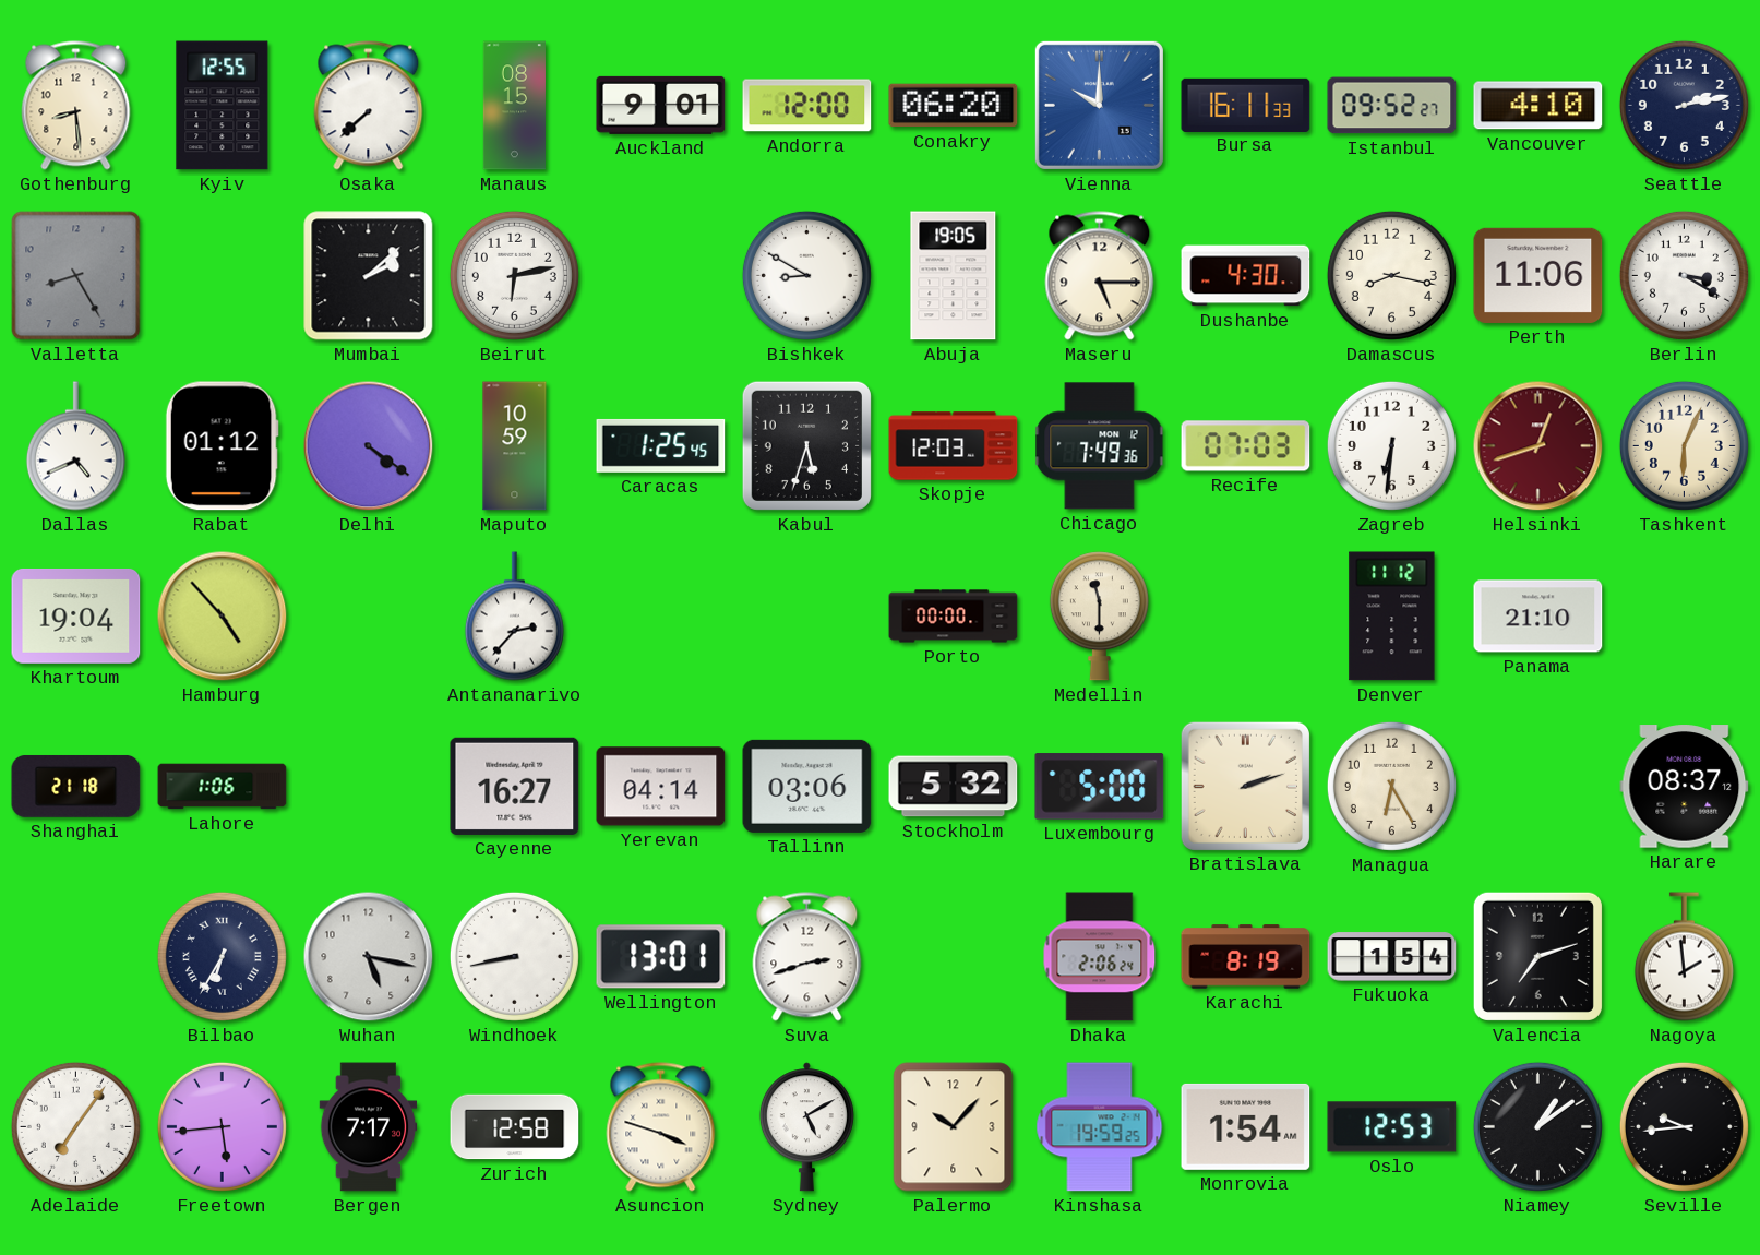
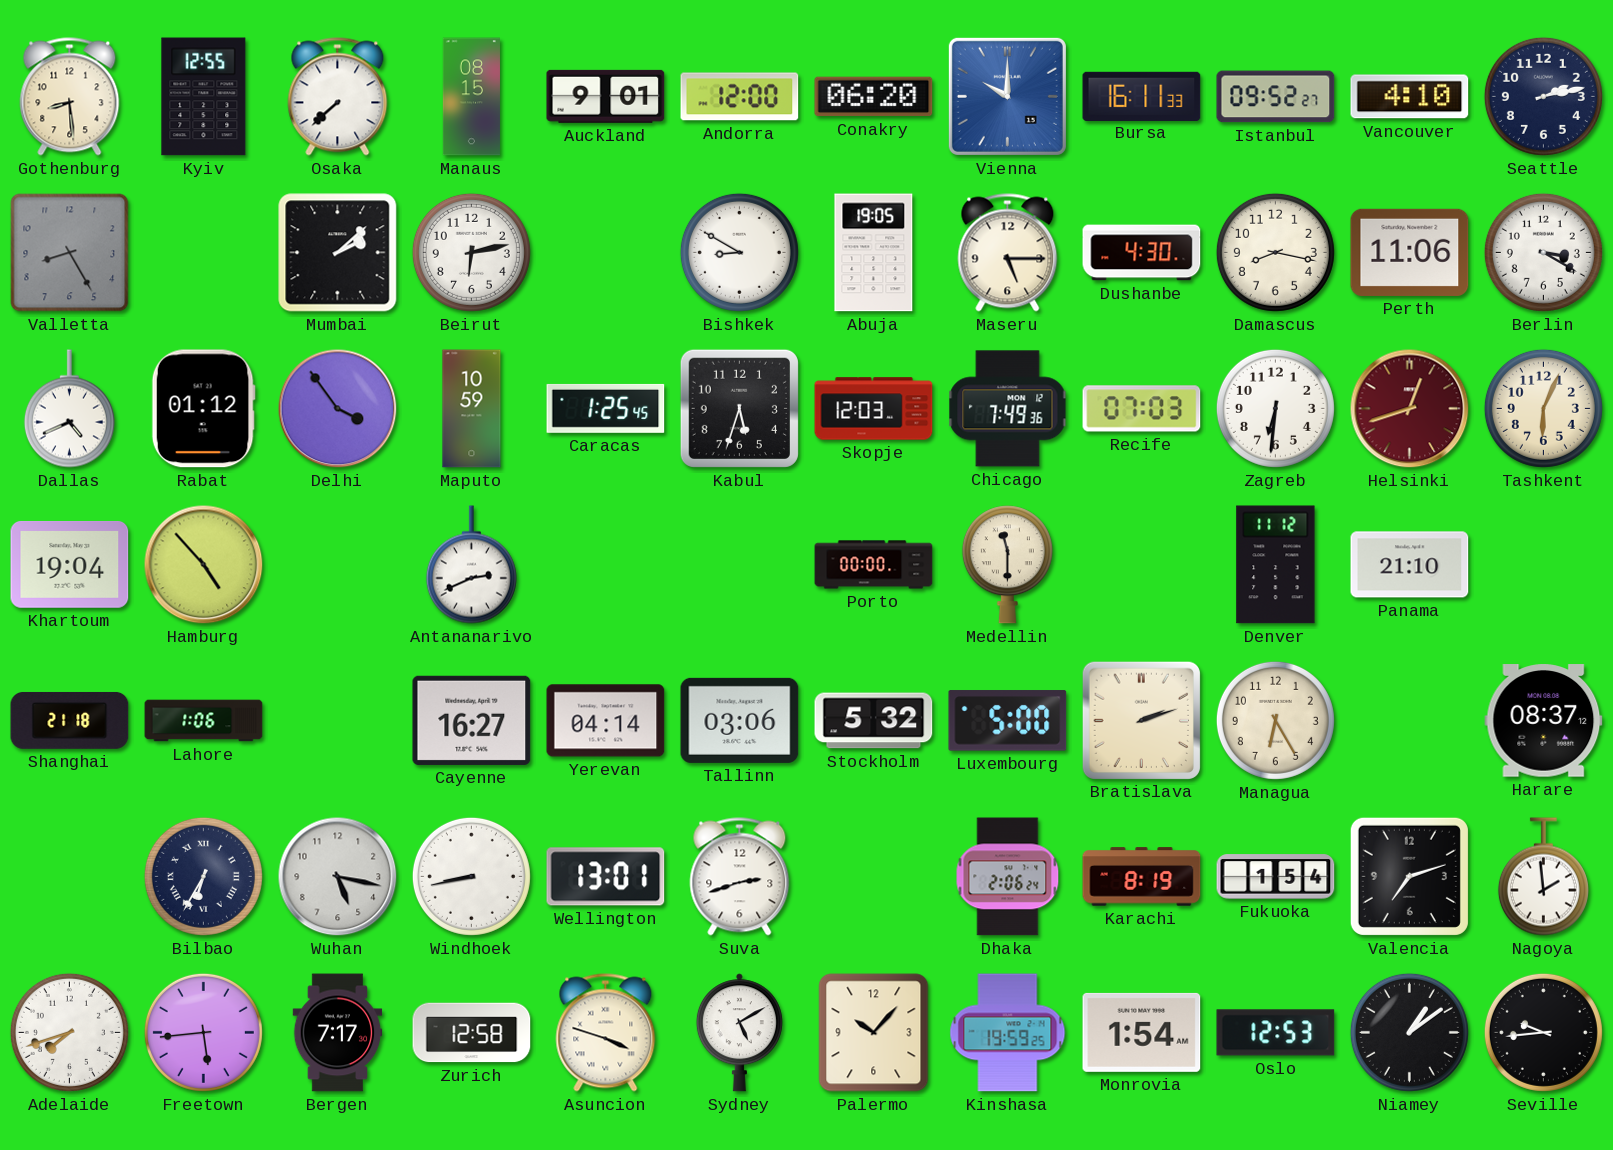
Delhi: 4:21 -> 3:54
Antananarivo: 2:37 -> 2:41
Adelaide: 7:06 -> 7:42
